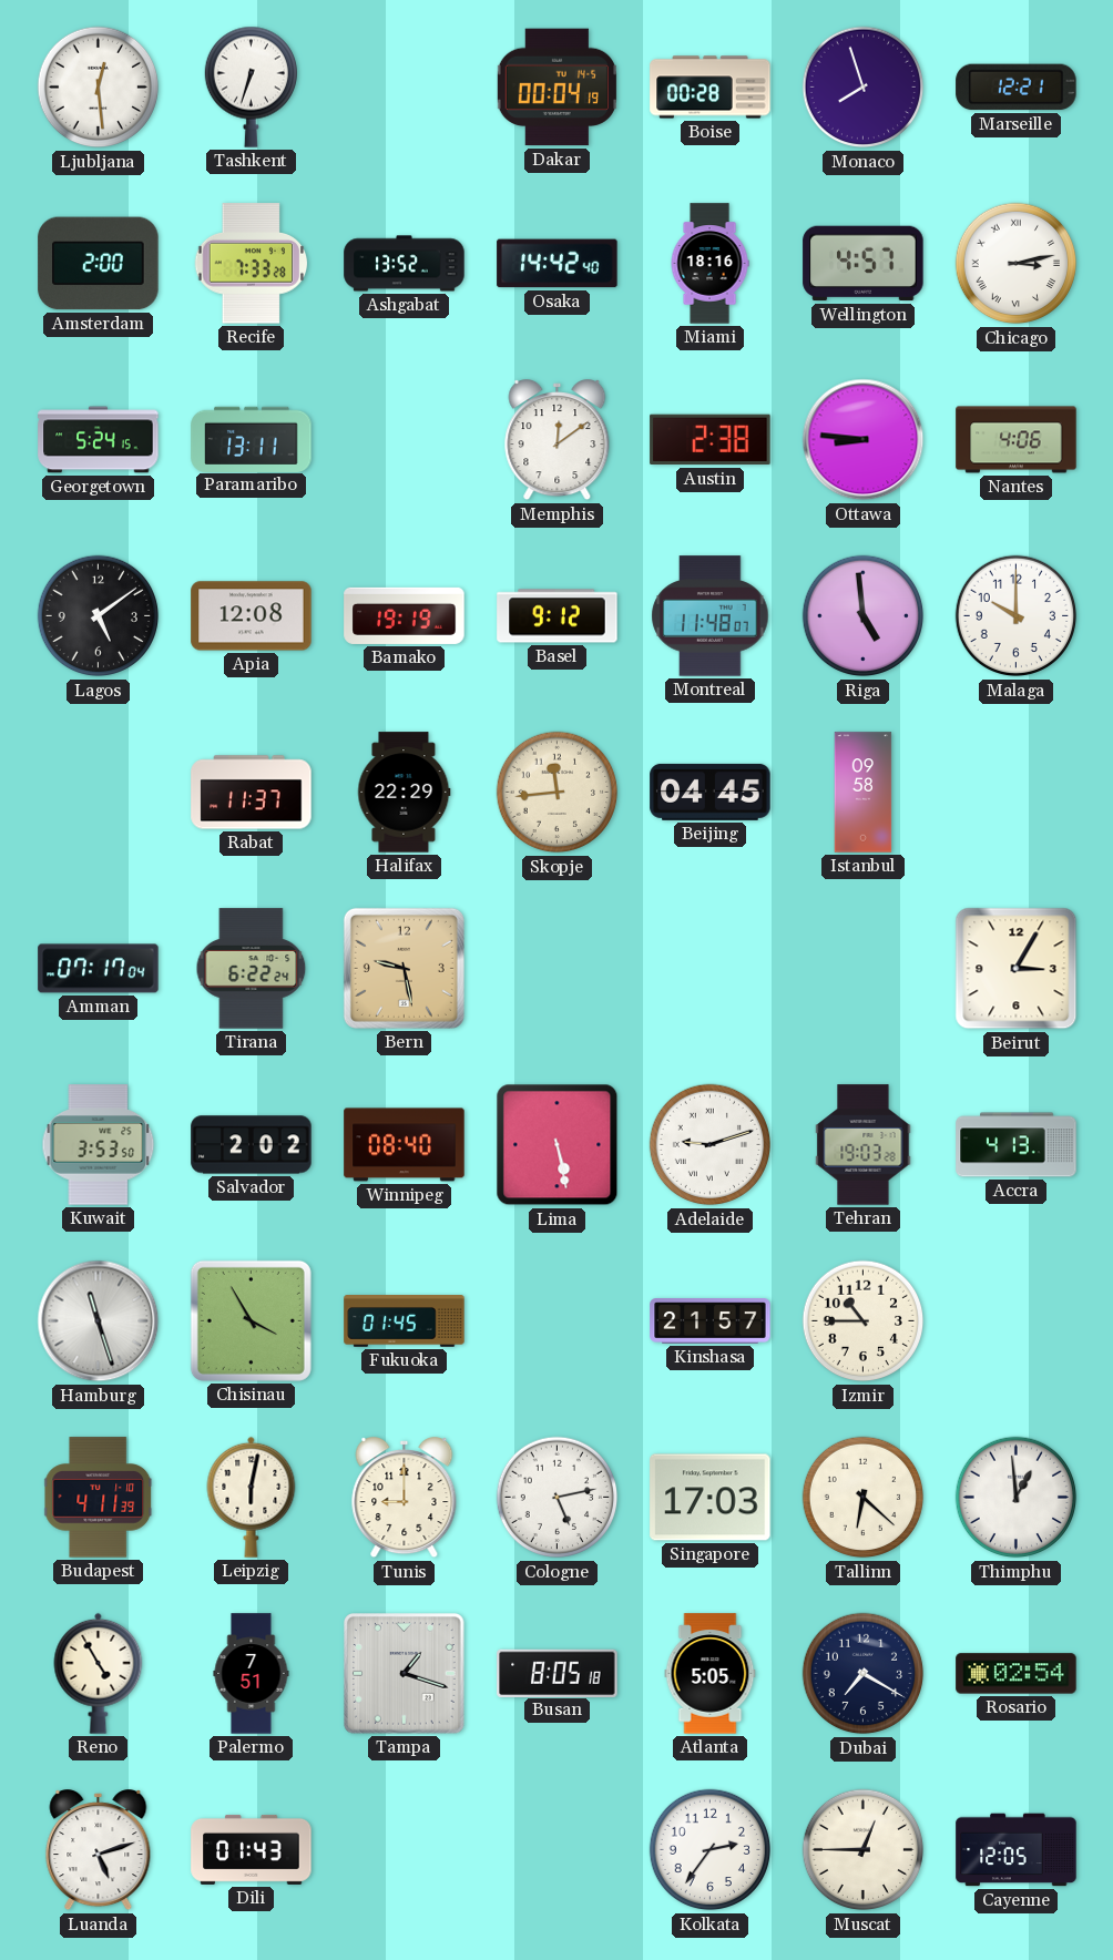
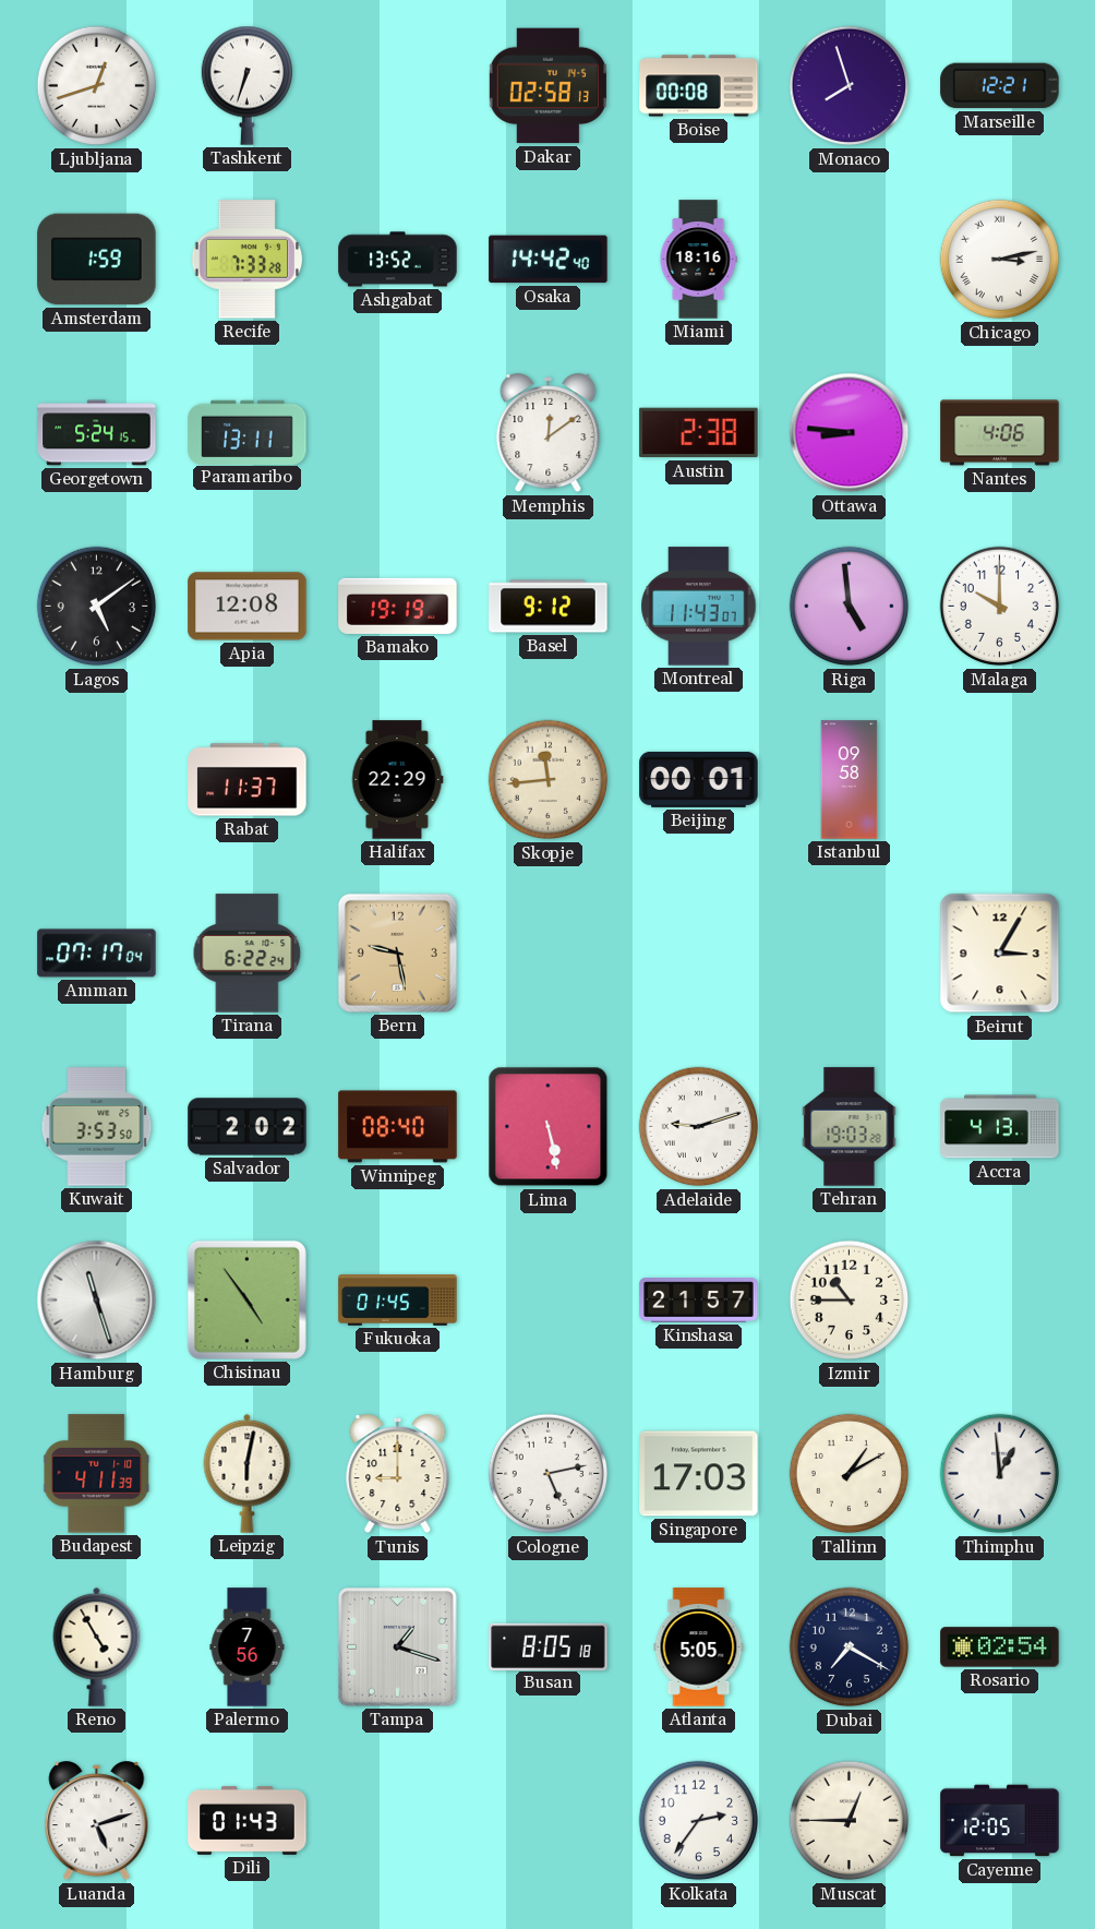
Ljubljana: 12:29 -> 12:42
Dakar: 00:04 -> 02:58
Boise: 00:28 -> 00:08
Amsterdam: 2:00 -> 1:59
Wellington: 4:57 -> none
Montreal: 11:48 -> 11:43
Beijing: 04:45 -> 00:01
Chisinau: 3:55 -> 4:54
Tallinn: 6:22 -> 1:10
Palermo: 7:51 -> 7:56
